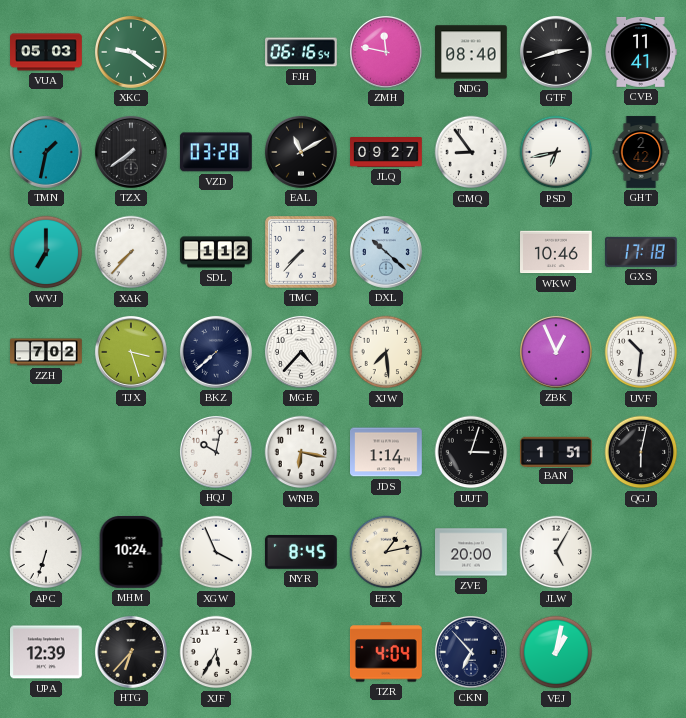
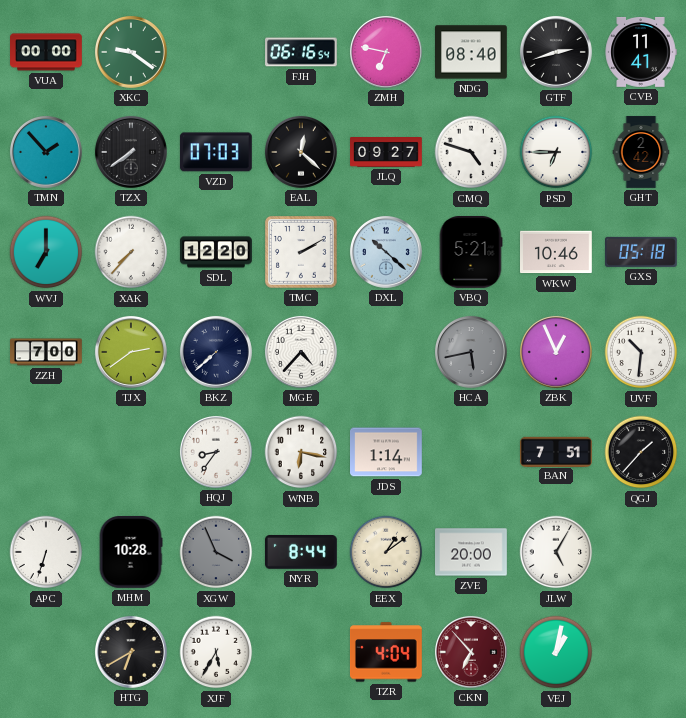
VUA: 05:03 -> 00:00
ZMH: 11:47 -> 6:47
TMN: 1:32 -> 1:53
VZD: 03:28 -> 07:03
EAL: 11:10 -> 12:22
CMQ: 8:54 -> 4:48
PSD: 6:43 -> 6:45
SDL: 1:12 -> 12:20
TMC: 7:37 -> 2:10
VBQ: none -> 5:21
GXS: 17:18 -> 05:18
ZZH: 7:02 -> 7:00
TJX: 3:27 -> 2:39
XJW: 7:29 -> none
HCA: none -> 5:43
HQJ: 10:02 -> 8:36
UUT: 3:03 -> none
BAN: 1:51 -> 7:51
QGJ: 6:02 -> 1:37
MHM: 10:24 -> 10:28
XGW dial: white -> grey
NYR: 8:45 -> 8:44
EEX: 1:13 -> 1:09
UPA: 12:39 -> none
HTG: 6:37 -> 6:40
CKN dial: navy -> burgundy
